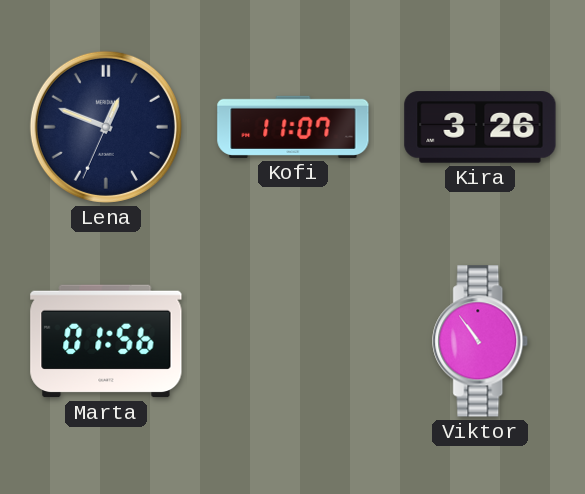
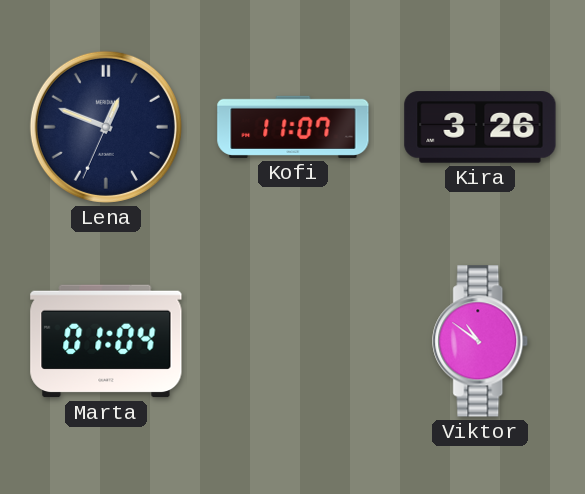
Marta: 01:56 -> 01:04
Viktor: 10:54 -> 10:51
